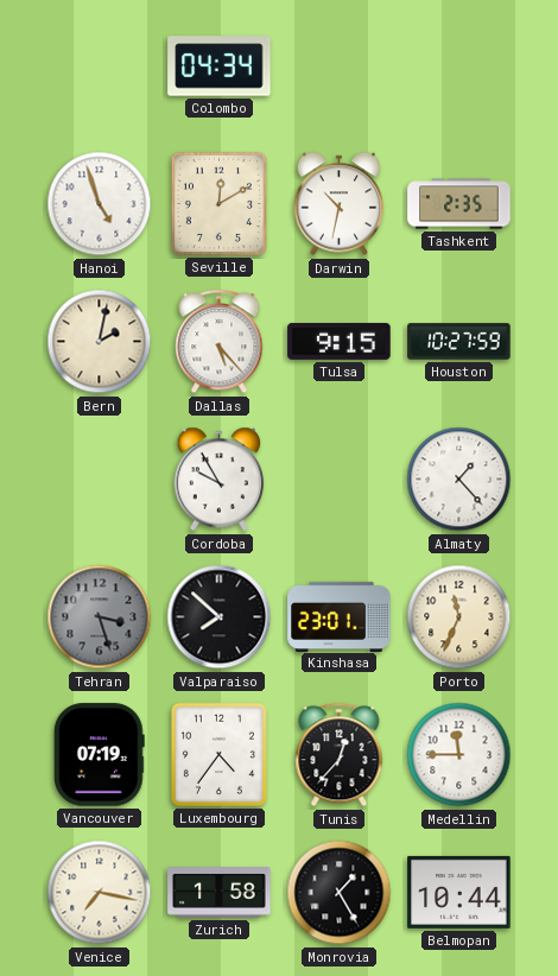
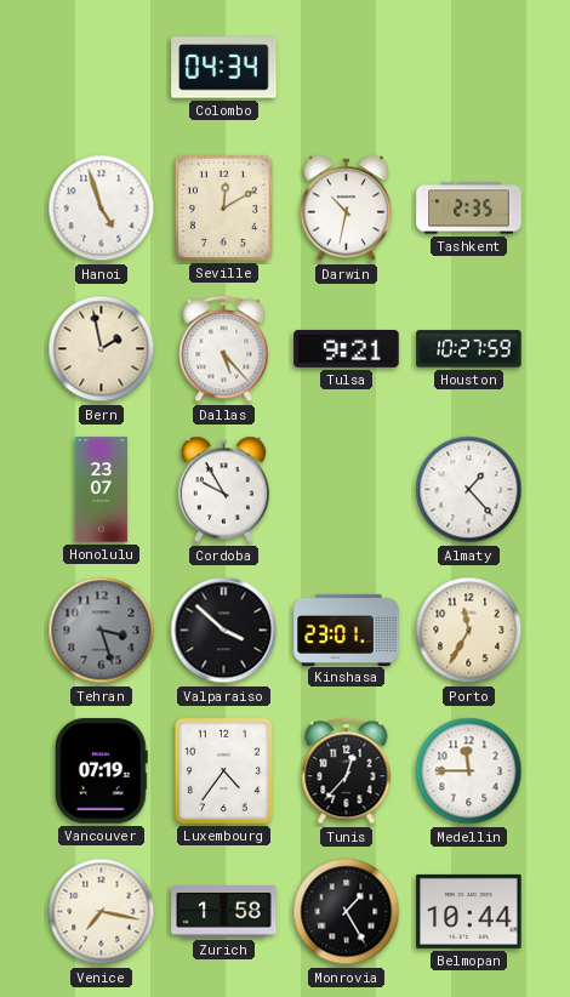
Bern: 2:02 -> 1:58
Tulsa: 9:15 -> 9:21
Honolulu: none -> 23:07
Valparaiso: 7:52 -> 3:52
Porto: 11:34 -> 11:35
